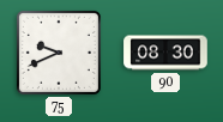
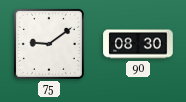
75: 9:41 -> 9:09
